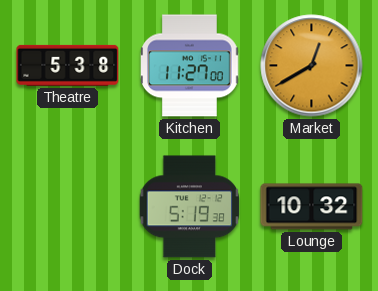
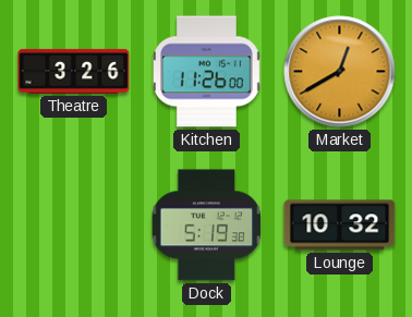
Theatre: 5:38 -> 3:26
Kitchen: 11:27 -> 11:26
